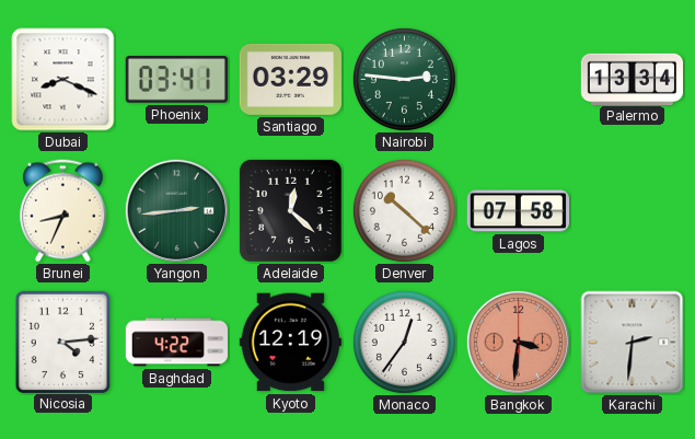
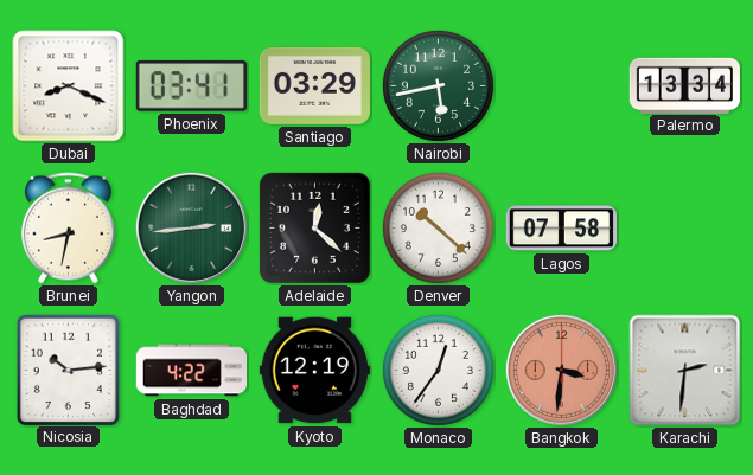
Nairobi: 2:46 -> 5:43
Brunei: 8:34 -> 8:32
Nicosia: 4:14 -> 10:14
